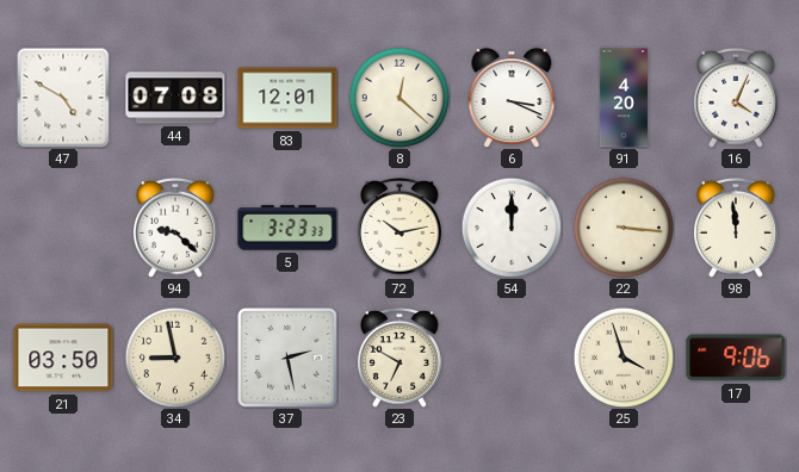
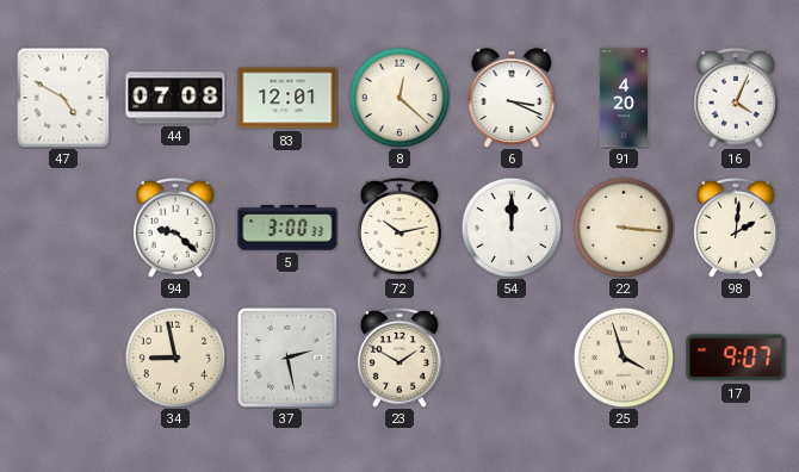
5: 3:23 -> 3:00
98: 11:59 -> 2:01
21: 03:50 -> none
23: 6:50 -> 1:50
17: 9:06 -> 9:07
